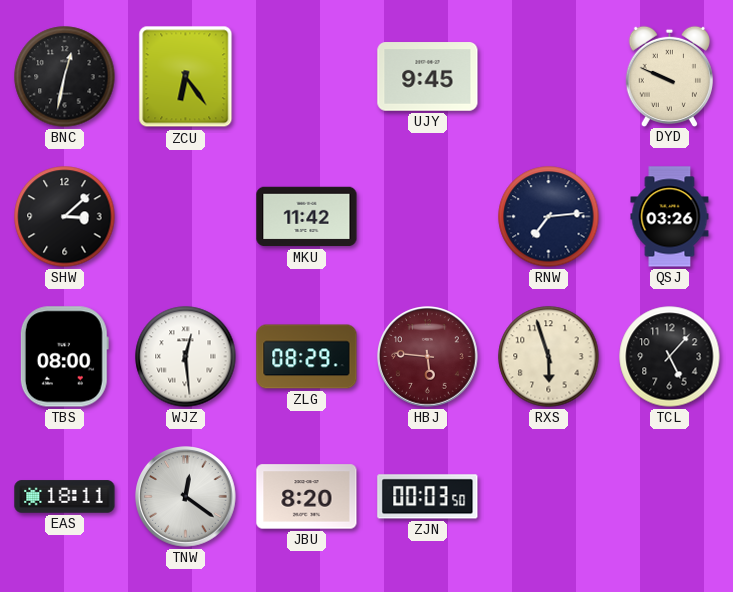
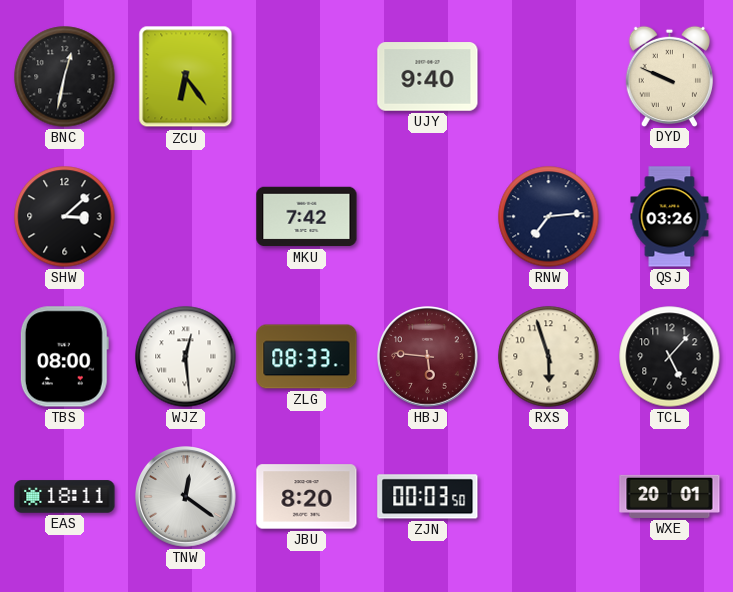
UJY: 9:45 -> 9:40
MKU: 11:42 -> 7:42
ZLG: 08:29 -> 08:33
WXE: none -> 20:01
